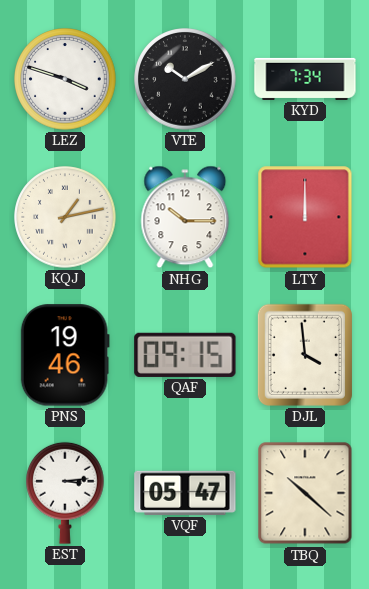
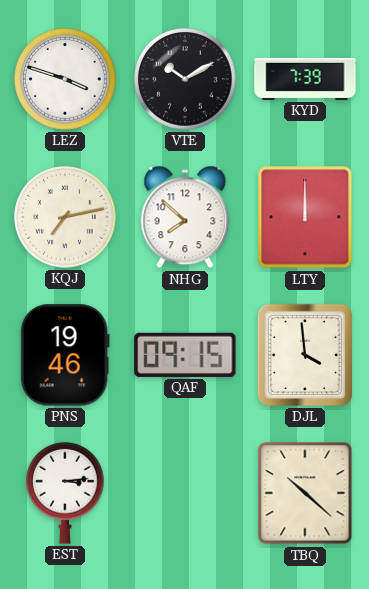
KYD: 7:34 -> 7:39
KQJ: 1:13 -> 7:13
NHG: 10:15 -> 7:52
VQF: 05:47 -> none
